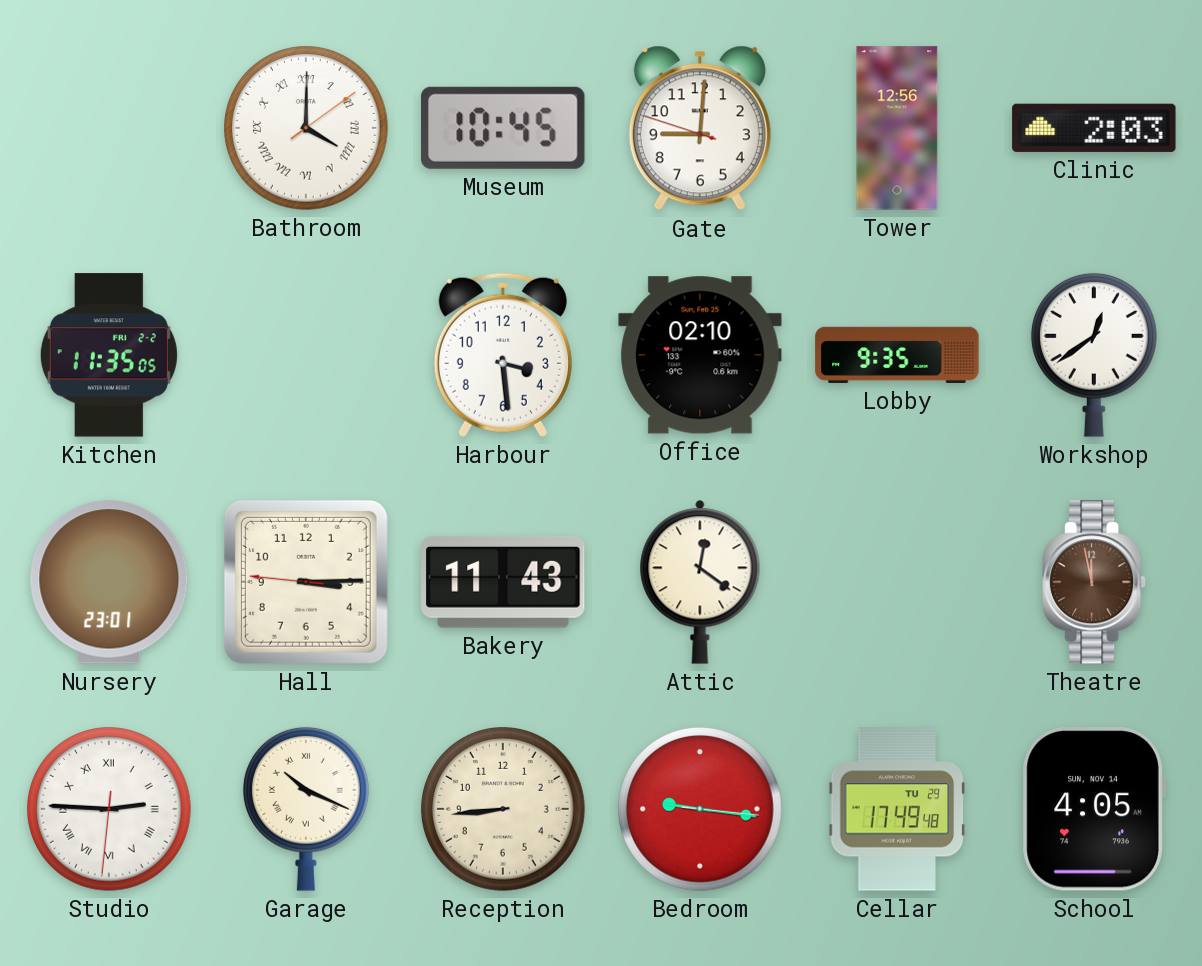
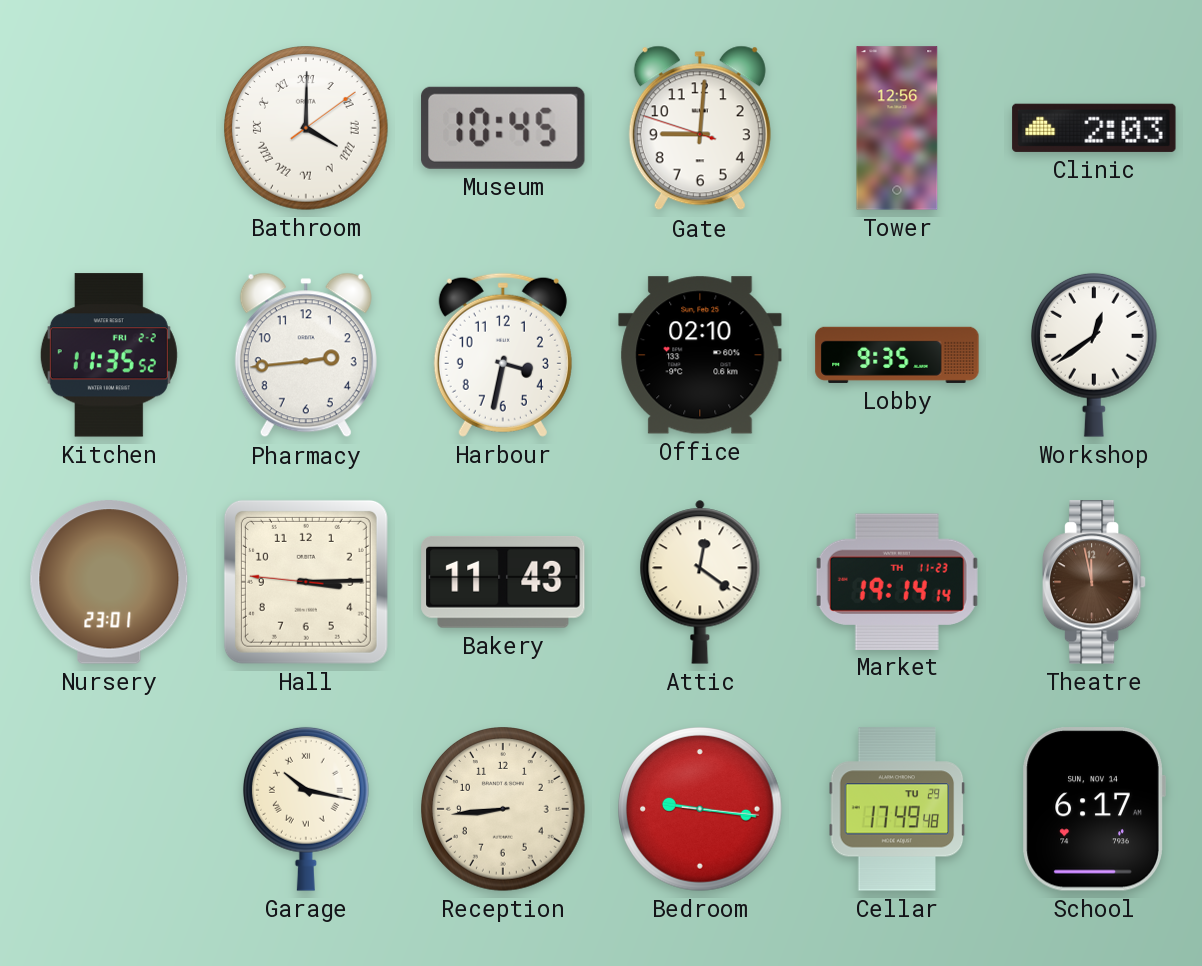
Kitchen: 11:35:05 -> 11:35:52
Pharmacy: none -> 2:44
Harbour: 3:29 -> 3:32
Market: none -> 19:14
Studio: 2:45 -> none
Garage: 10:19 -> 10:17
School: 4:05 -> 6:17
